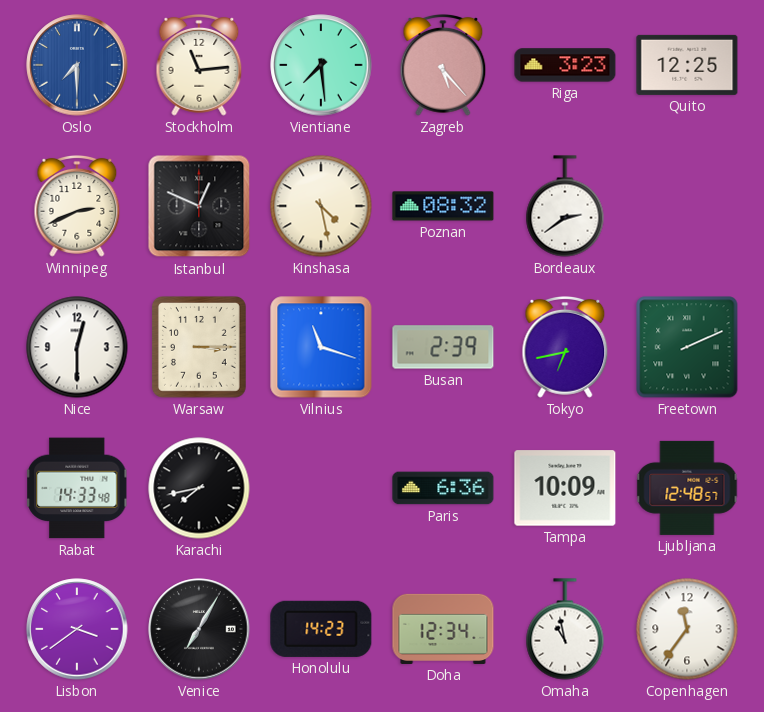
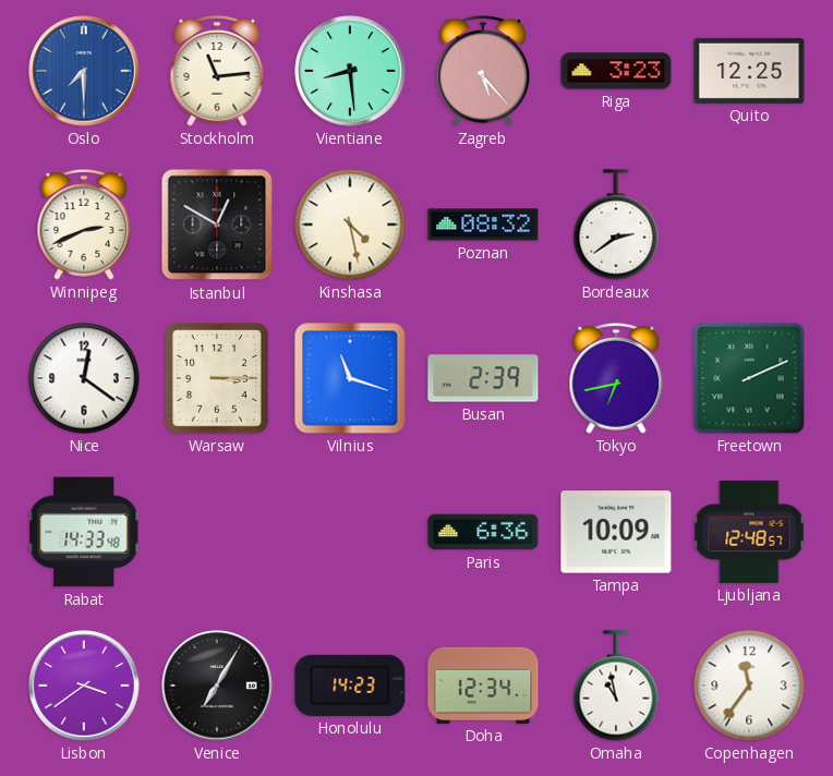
Vientiane: 7:29 -> 8:29
Istanbul: 12:49 -> 12:50
Nice: 12:30 -> 12:21
Karachi: 7:43 -> none
